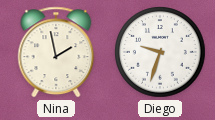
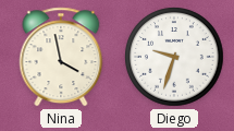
Nina: 1:58 -> 3:58
